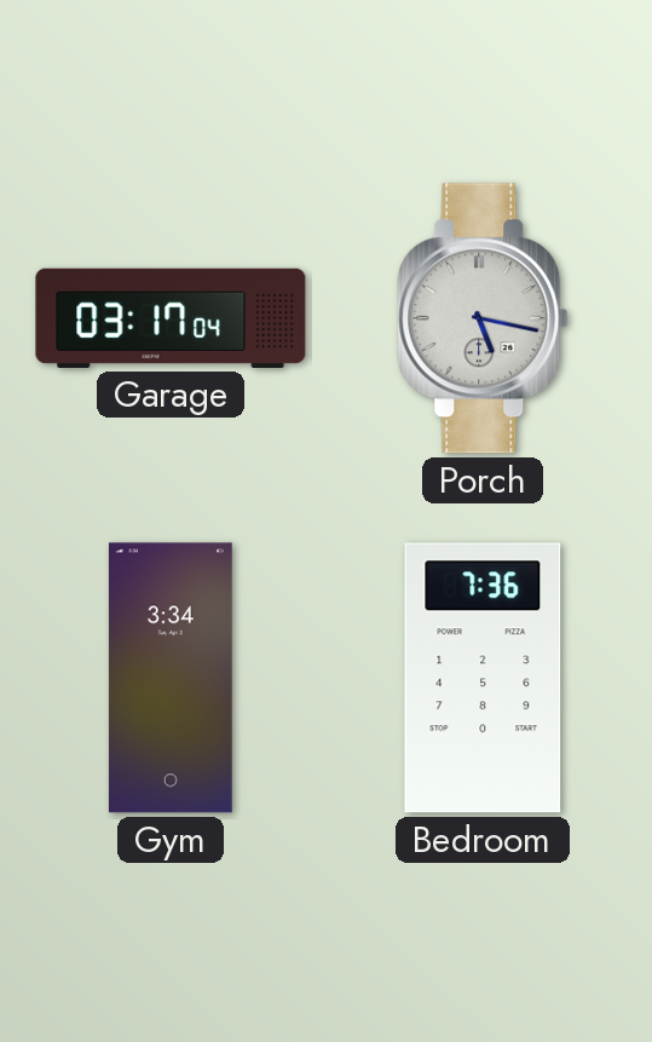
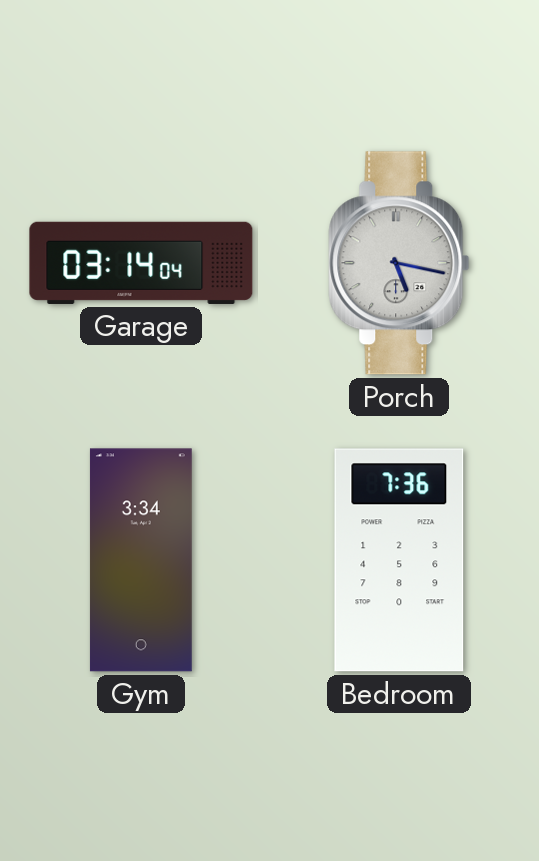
Garage: 03:17 -> 03:14
